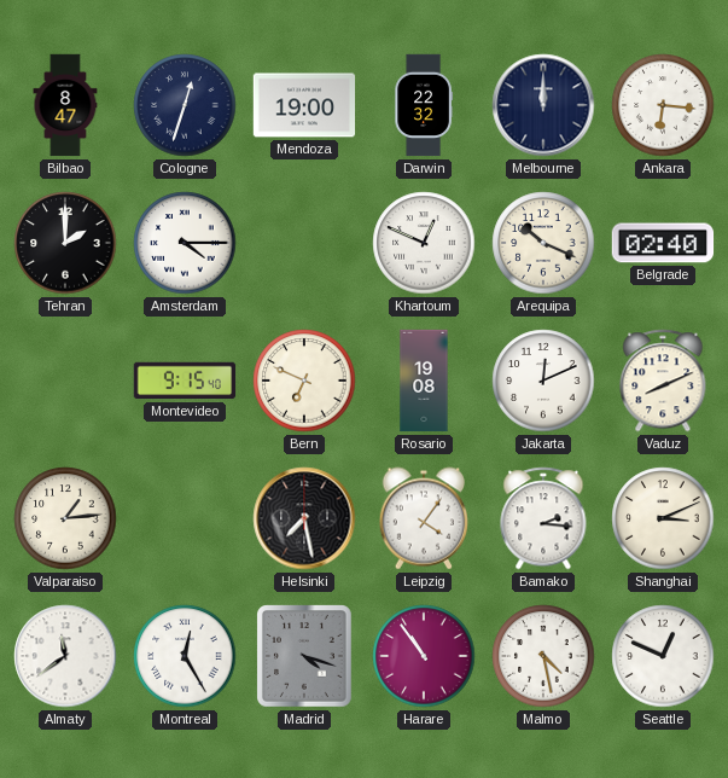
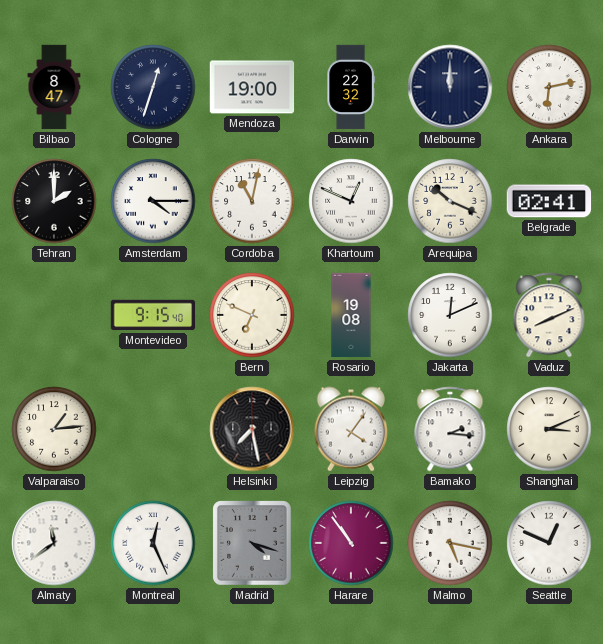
Ankara: 6:16 -> 6:13
Cordoba: none -> 11:02
Belgrade: 02:40 -> 02:41
Montreal: 12:25 -> 12:26
Malmo: 4:28 -> 5:17
